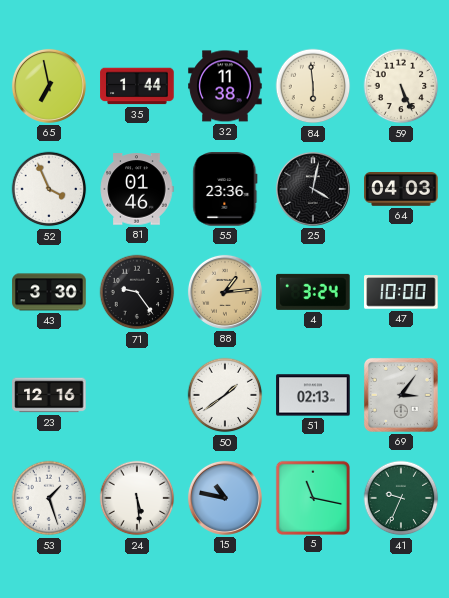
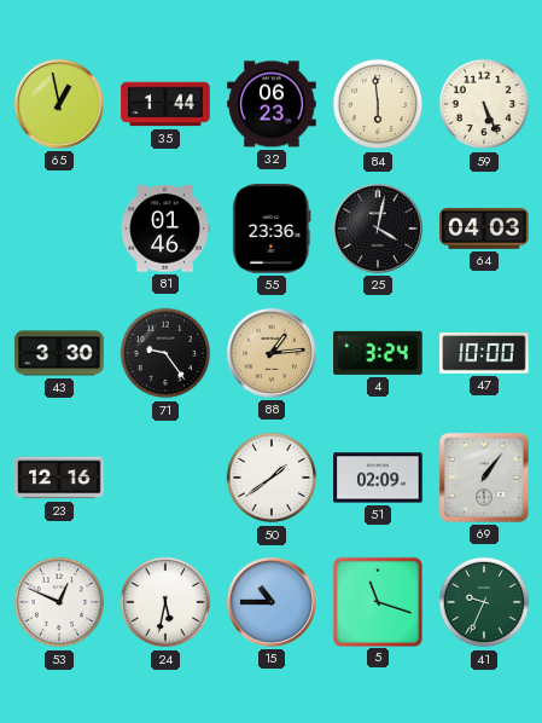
65: 6:58 -> 12:58
32: 11:38 -> 06:23
52: 3:56 -> none
51: 02:13 -> 02:09
69: 3:06 -> 1:06
53: 1:27 -> 12:49
24: 5:29 -> 5:32
15: 10:47 -> 10:45
5: 11:17 -> 11:18
